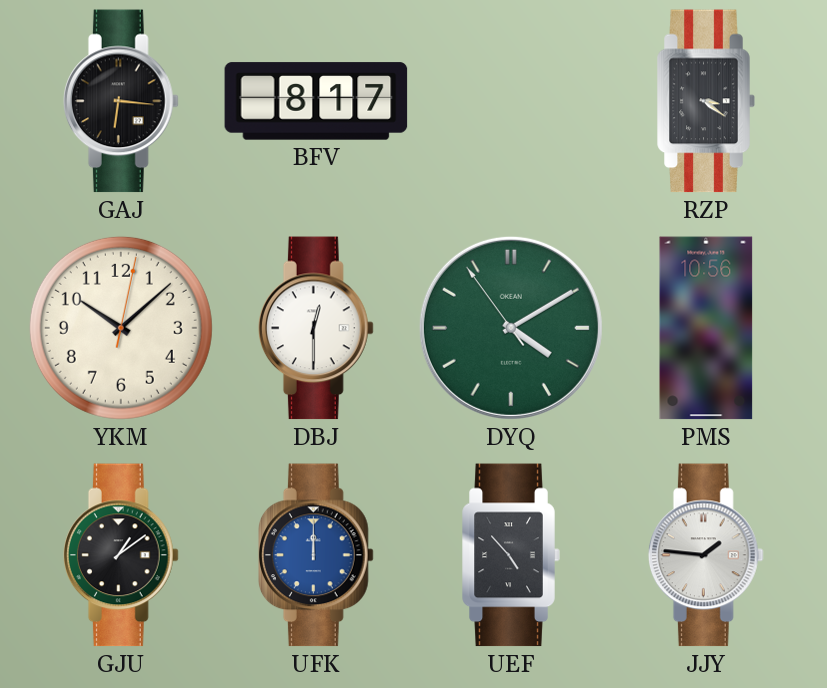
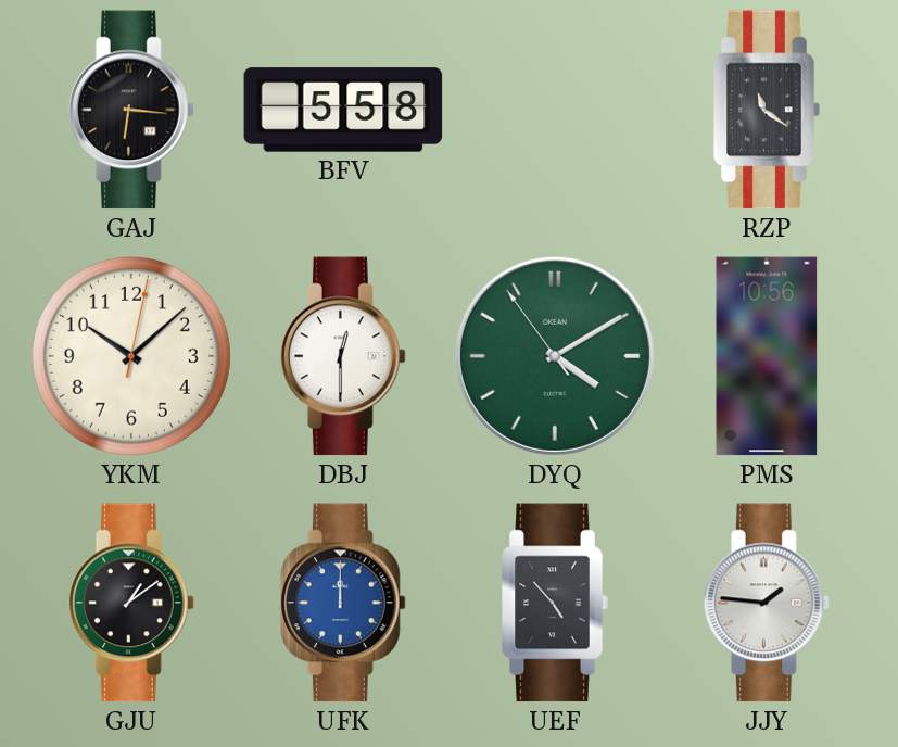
BFV: 8:17 -> 5:58
RZP: 3:21 -> 11:21
